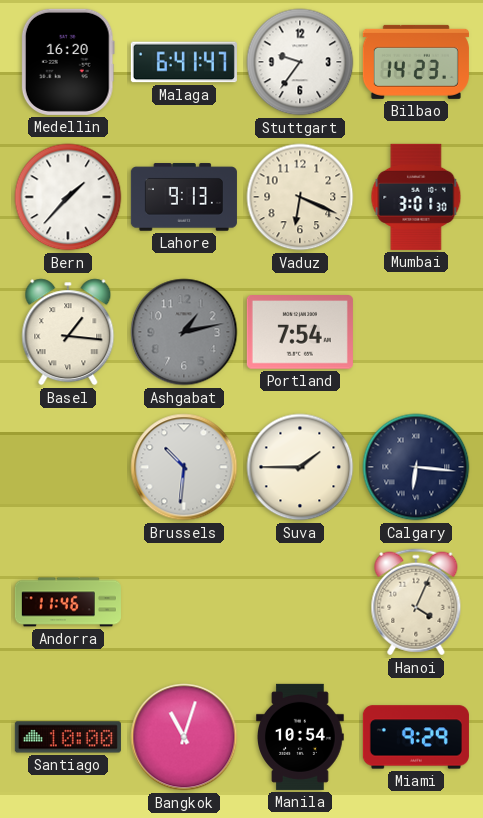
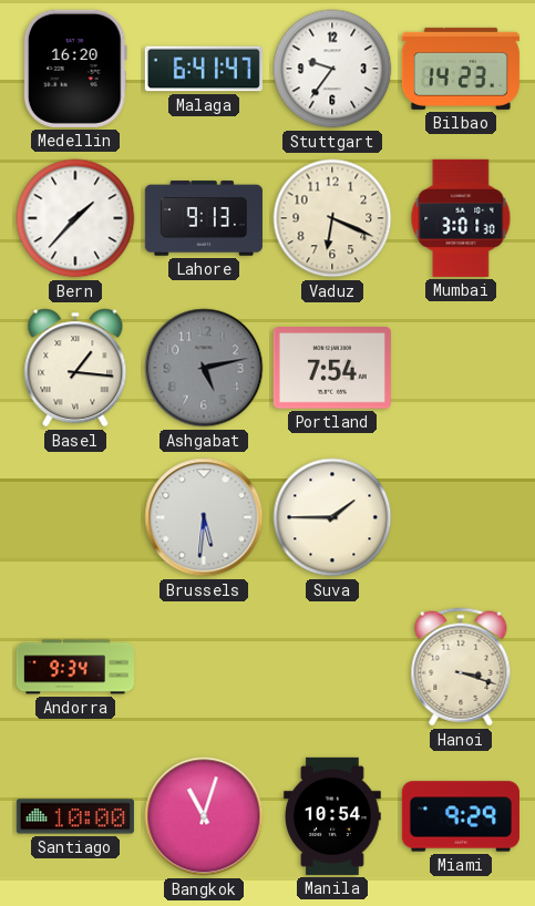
Ashgabat: 1:13 -> 5:13
Brussels: 10:31 -> 5:31
Calgary: 6:16 -> none
Andorra: 11:46 -> 9:34
Hanoi: 4:04 -> 3:18
